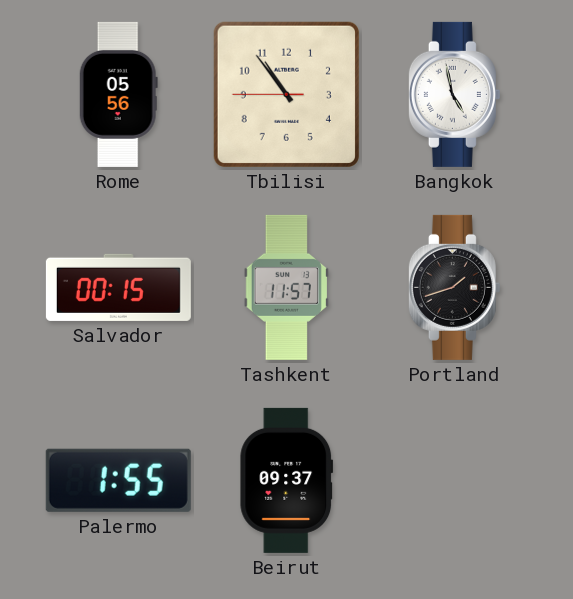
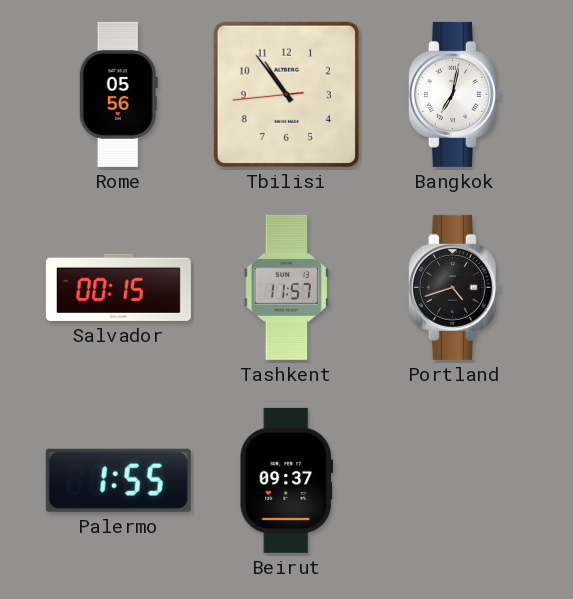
Tbilisi: 10:53:45 -> 10:53:44
Bangkok: 4:58 -> 7:02
Portland: 1:42 -> 4:42
